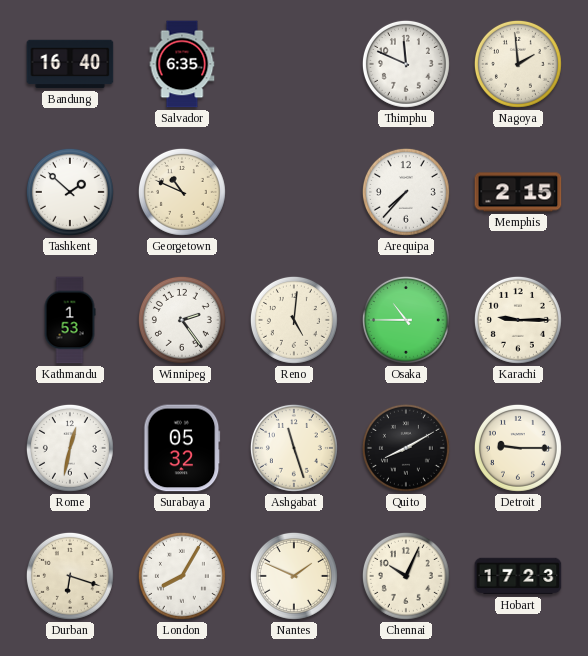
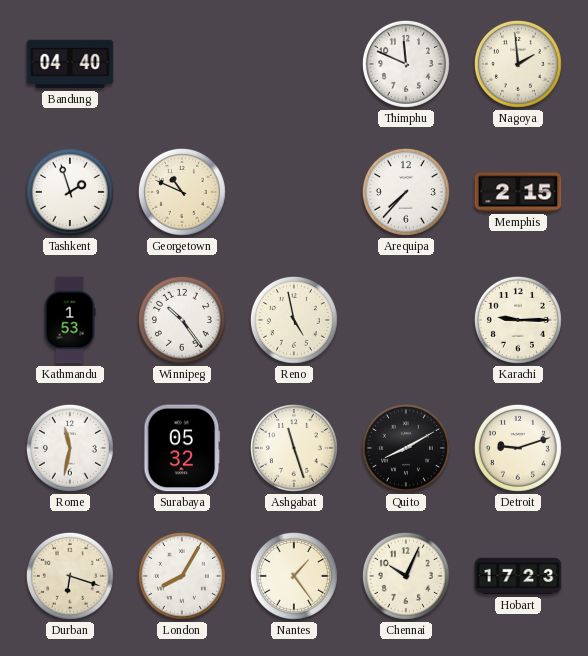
Bandung: 16:40 -> 04:40
Salvador: 6:35 -> none
Tashkent: 1:52 -> 1:57
Winnipeg: 2:24 -> 10:24
Reno: 5:01 -> 4:58
Osaka: 10:45 -> none
Rome: 12:32 -> 11:32
Detroit: 9:15 -> 9:12
Nantes: 1:49 -> 1:24
